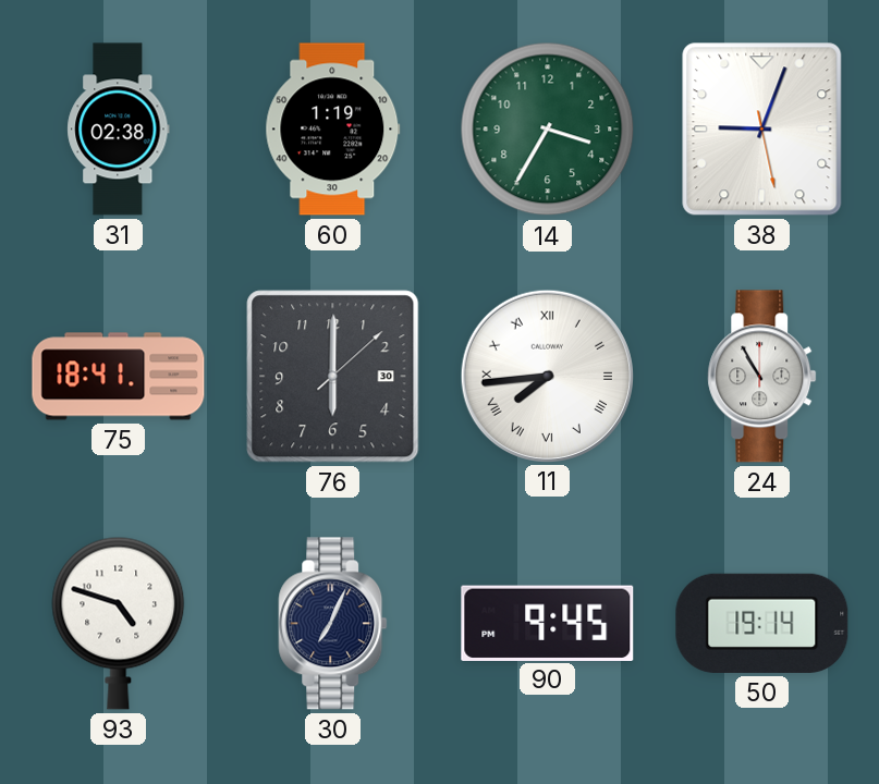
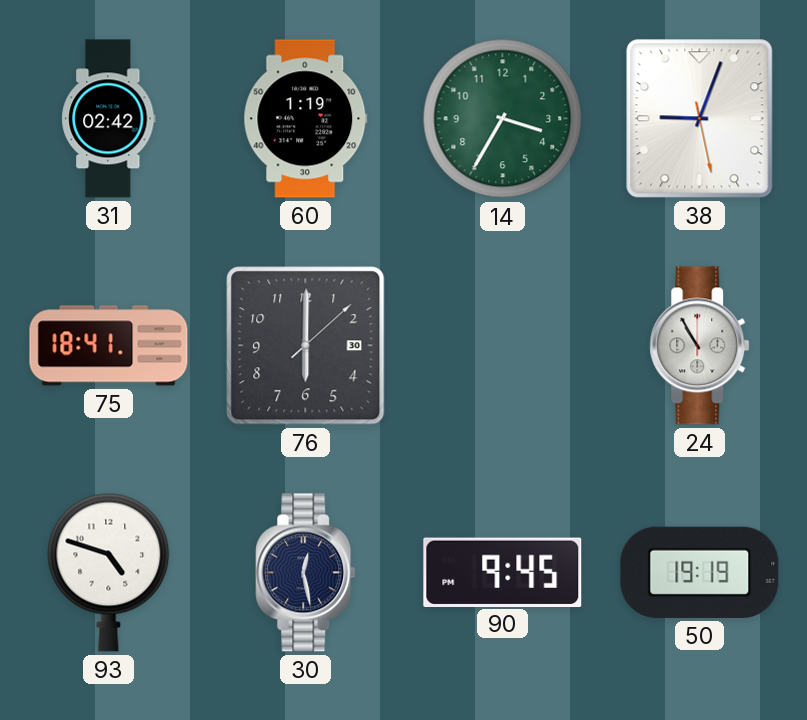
31: 02:38 -> 02:42
11: 7:44 -> none
30: 7:04 -> 12:28
50: 19:14 -> 19:19
